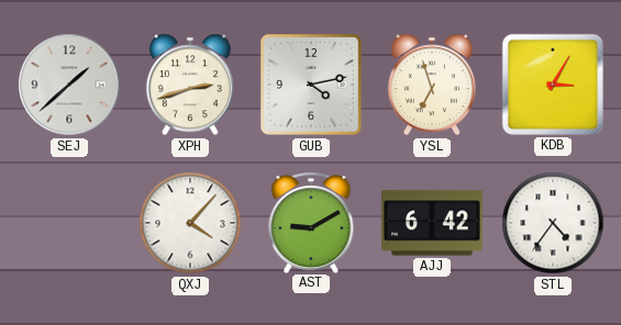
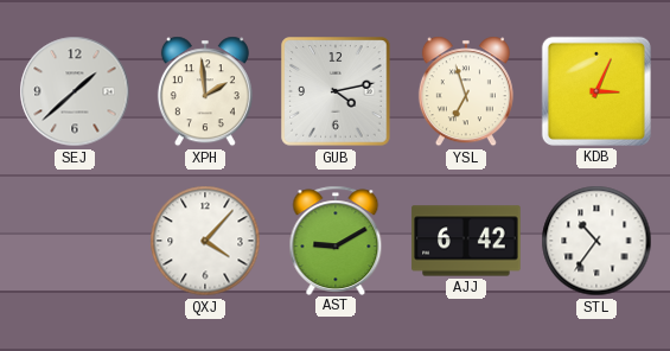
XPH: 2:42 -> 1:59
KDB: 3:05 -> 3:04
STL: 4:36 -> 10:36
